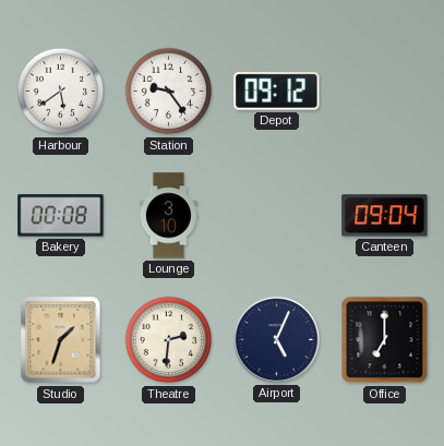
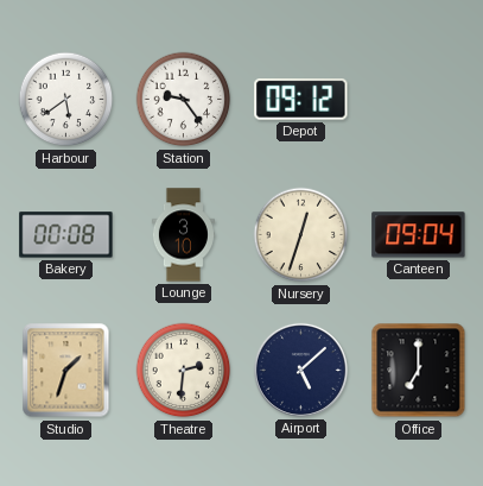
Nursery: none -> 12:33
Airport: 5:04 -> 5:08
